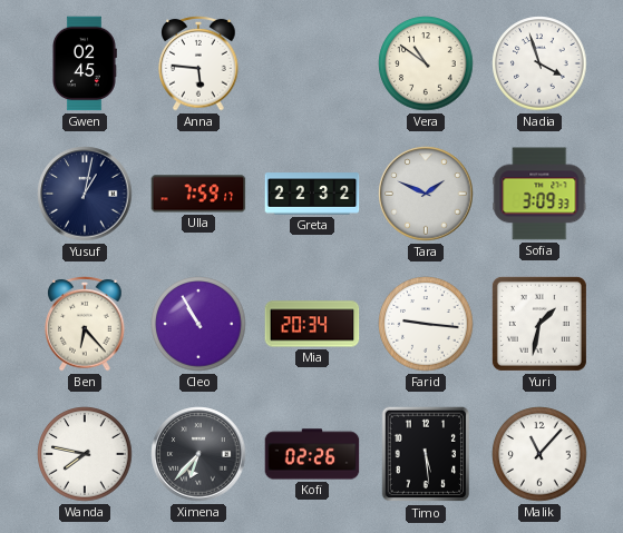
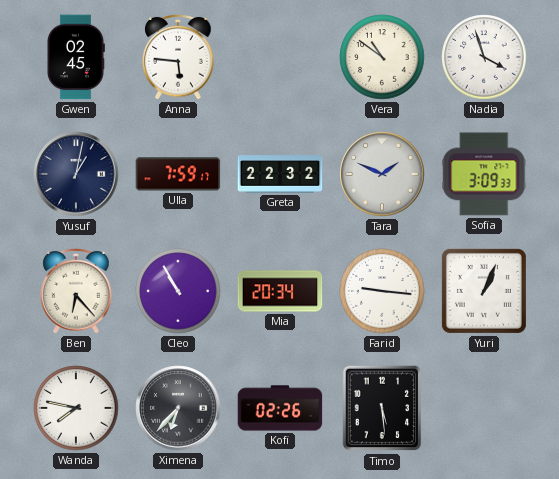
Yuri: 1:32 -> 1:04
Malik: 11:07 -> none
